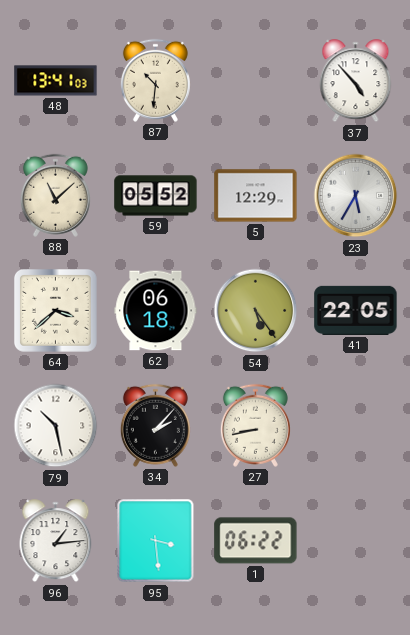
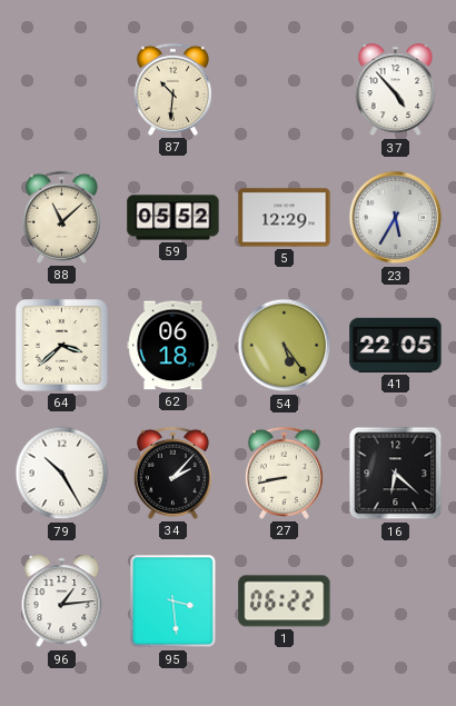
48: 13:41 -> none
79: 10:28 -> 10:25
16: none -> 6:22
